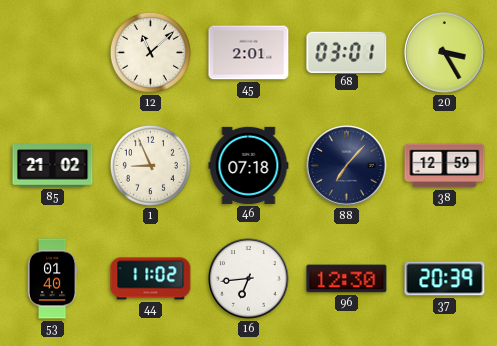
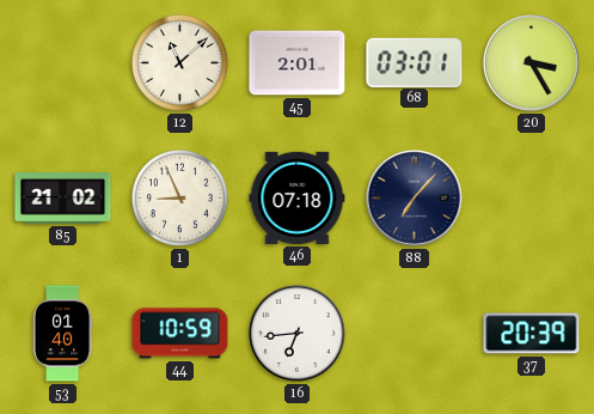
38: 12:59 -> none
44: 11:02 -> 10:59
96: 12:30 -> none
